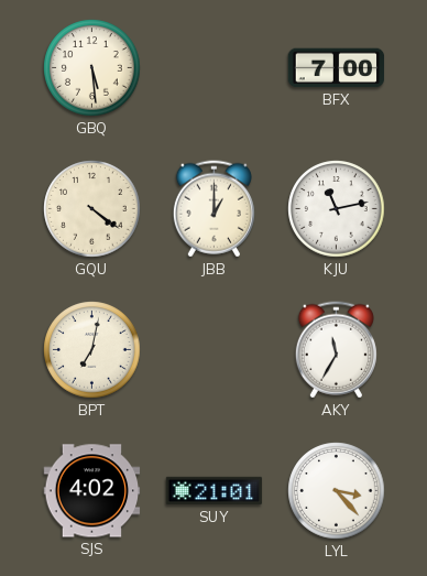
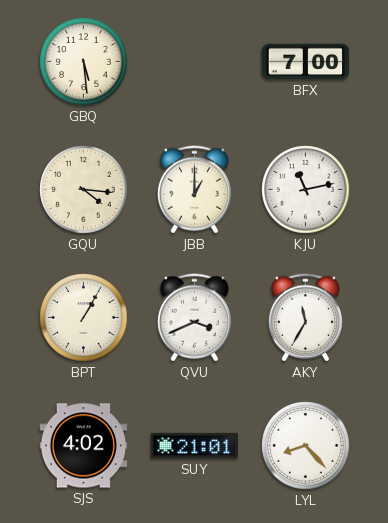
GQU: 4:21 -> 4:16
BPT: 7:02 -> 1:05
QVU: none -> 3:41
LYL: 3:23 -> 8:23
